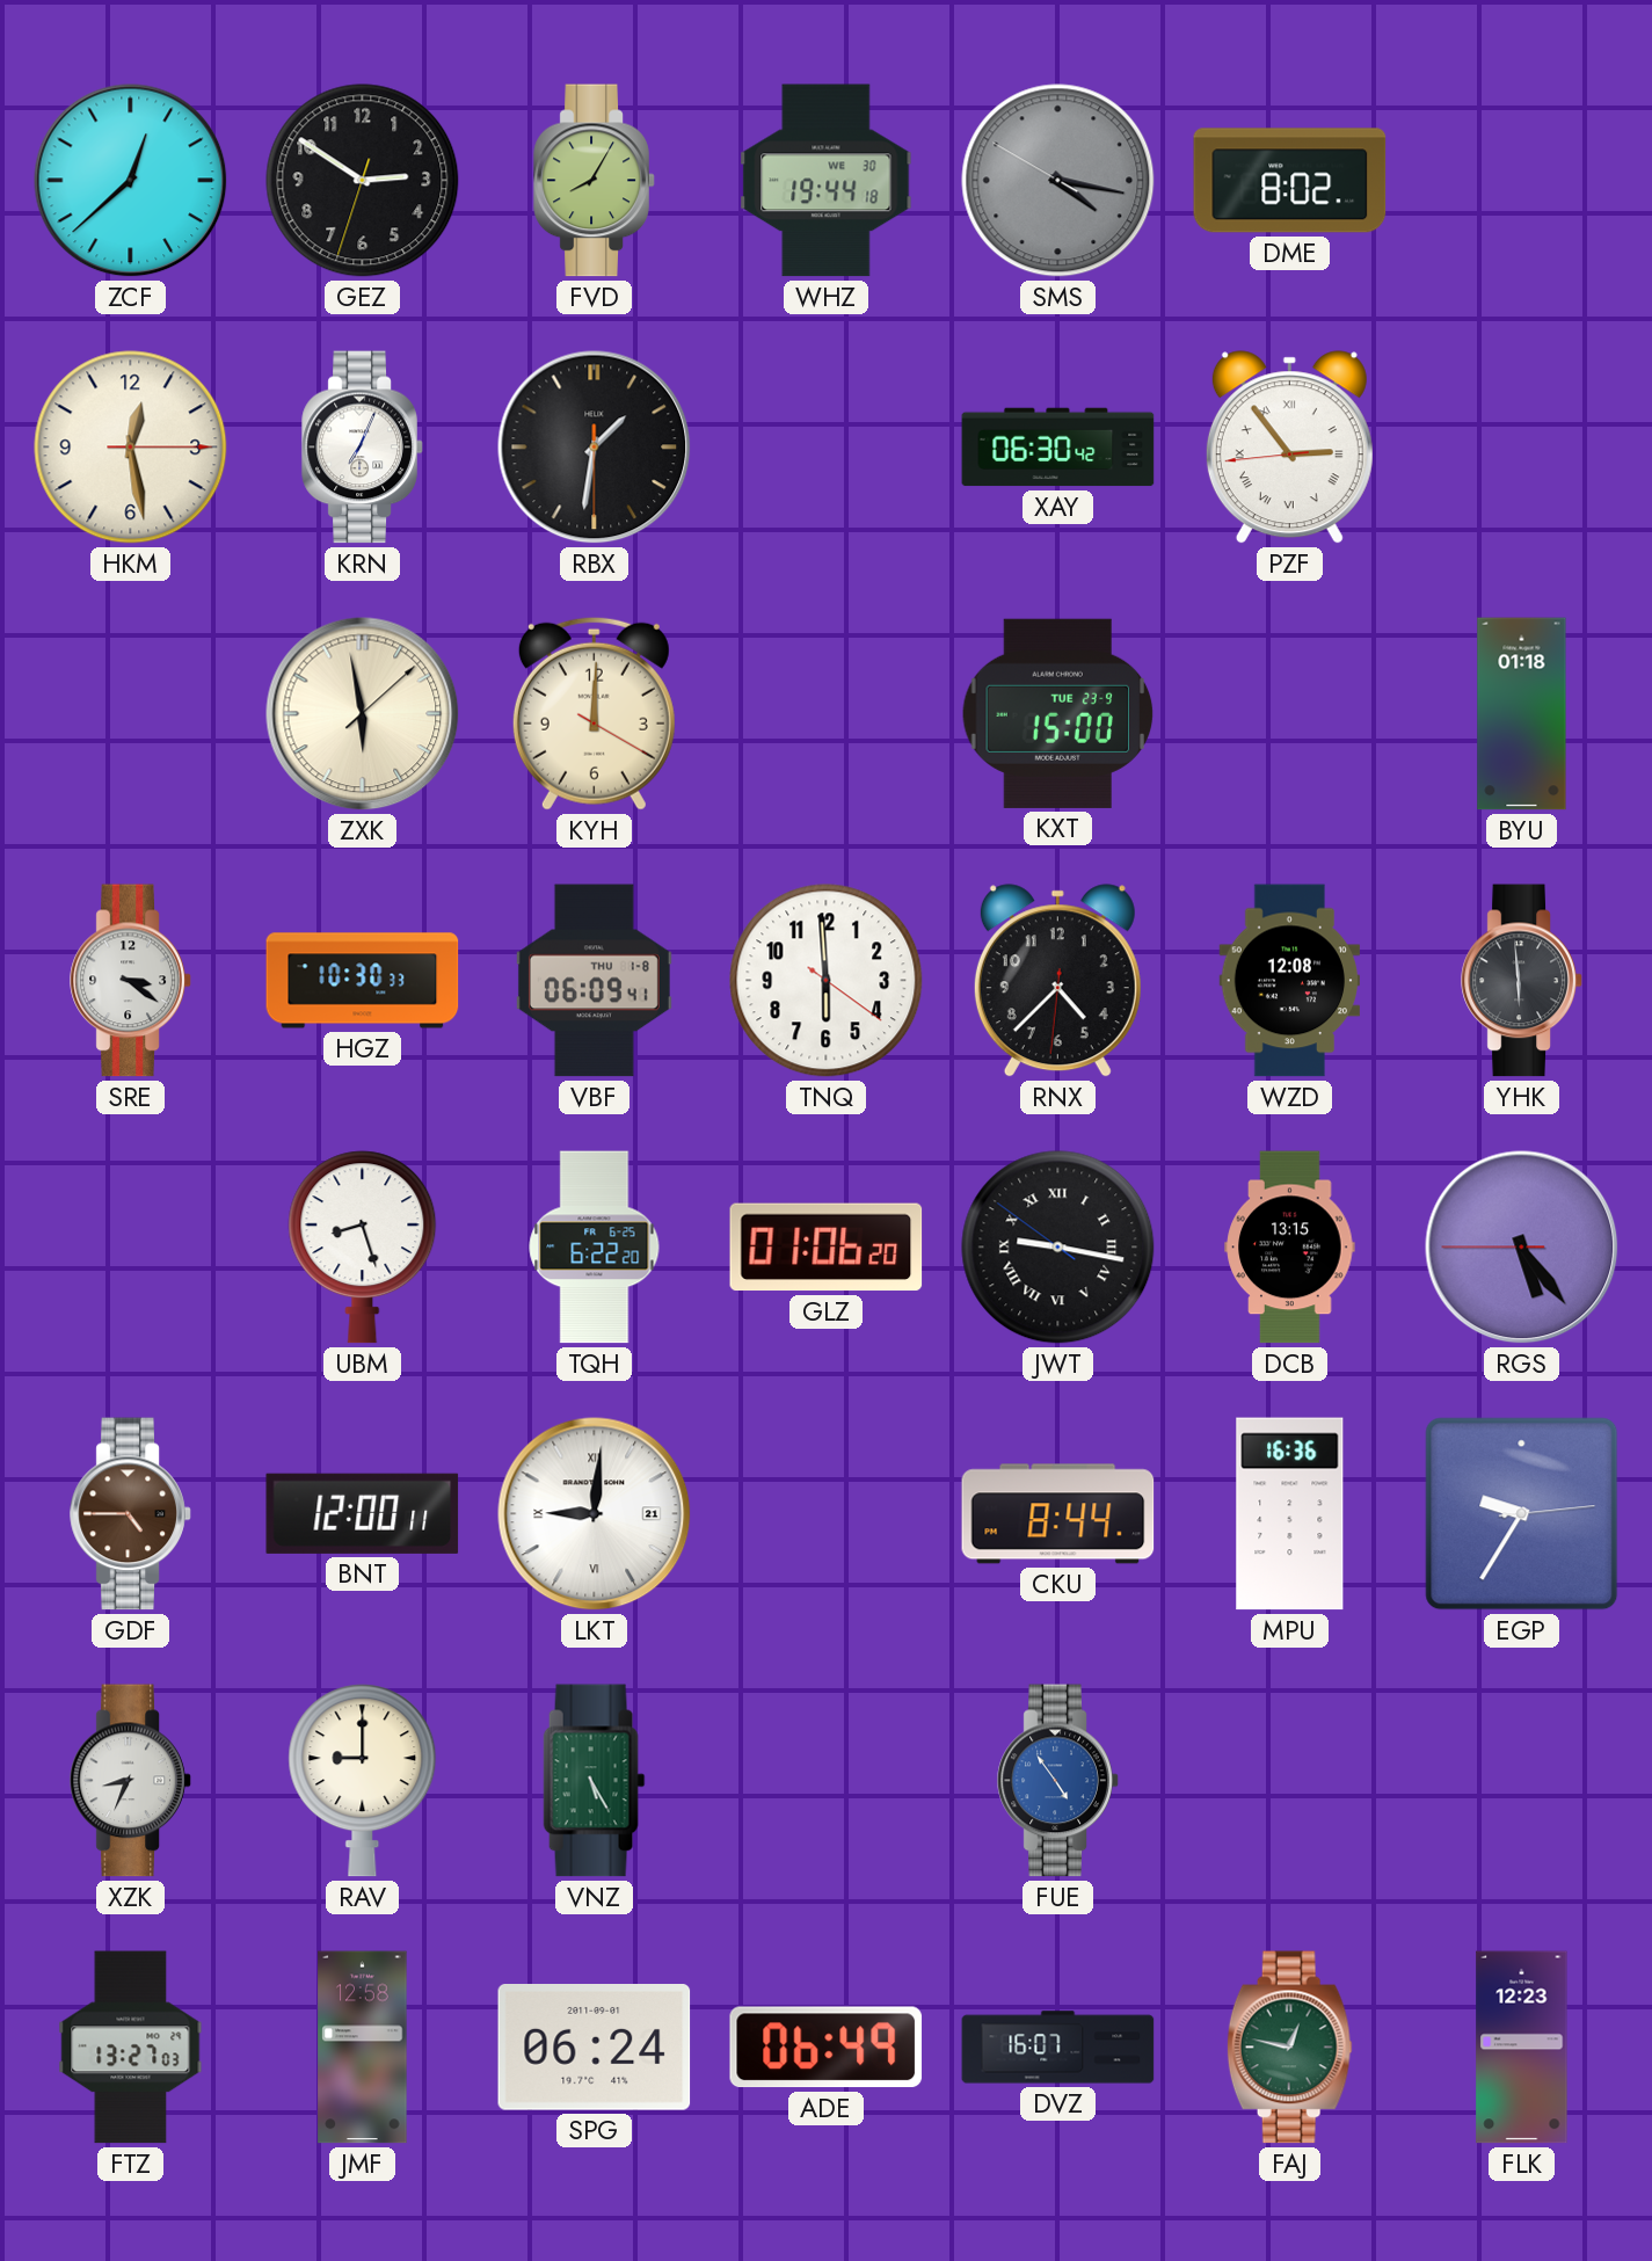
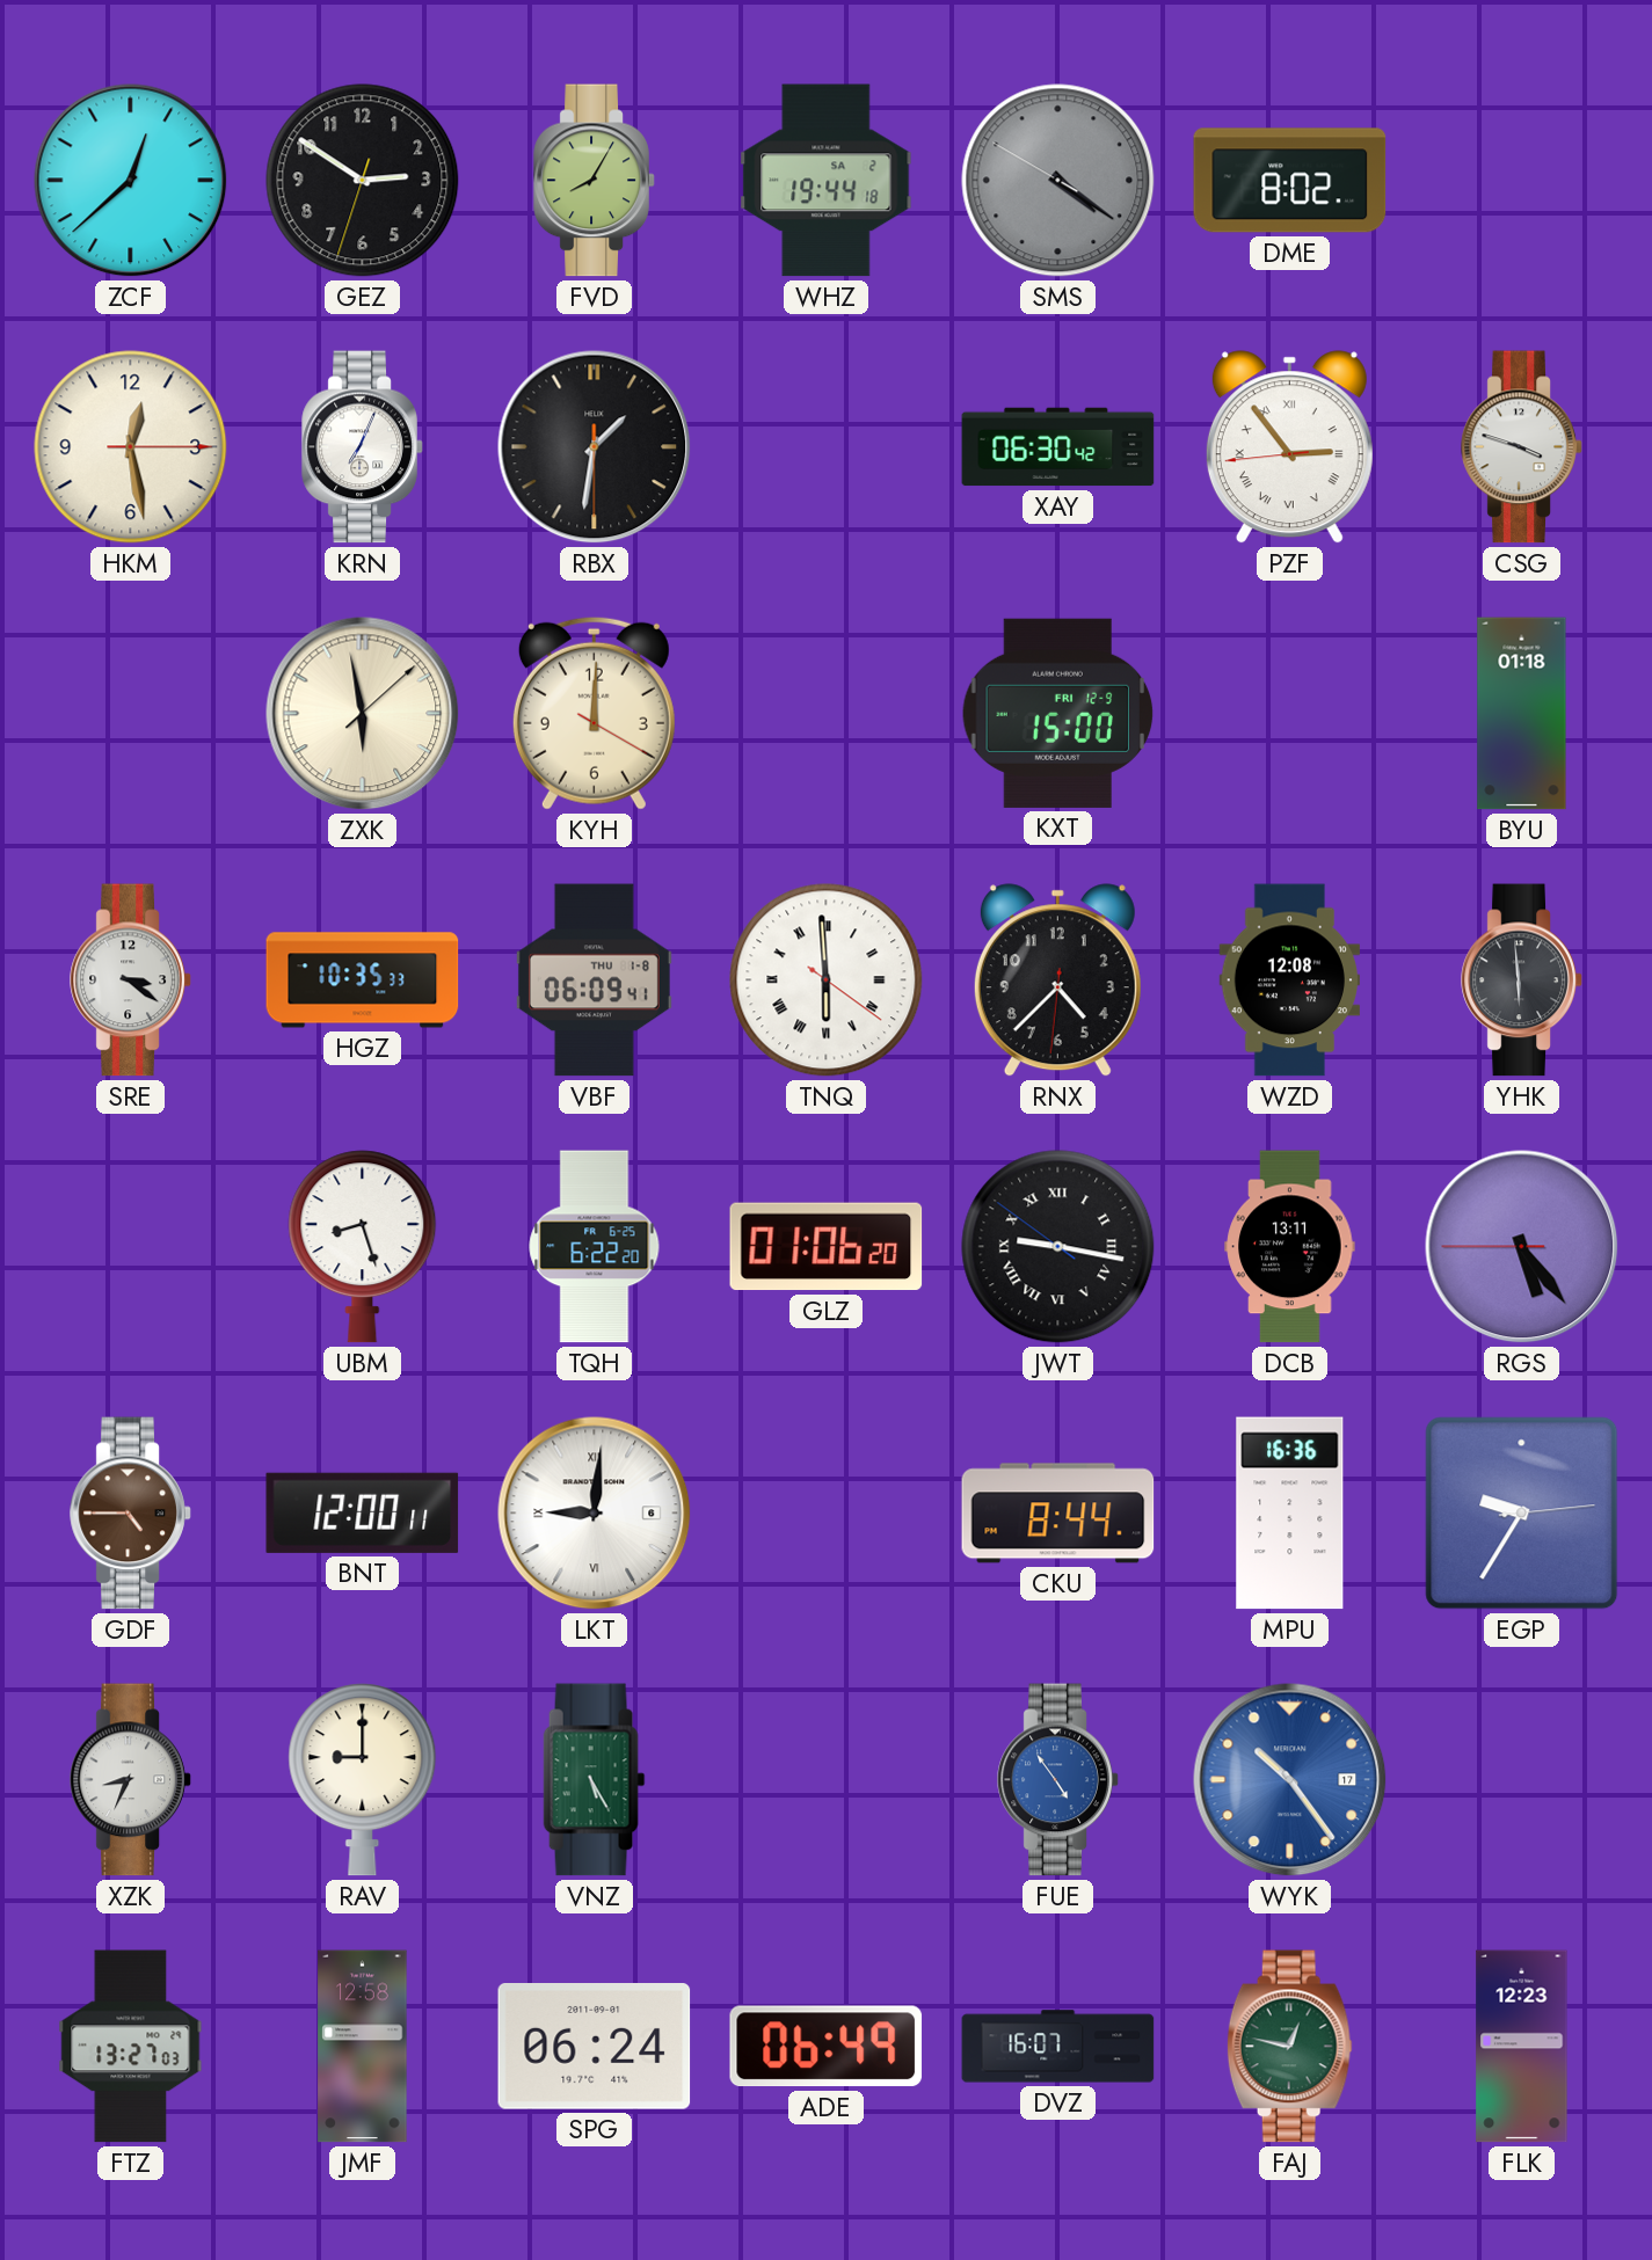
WHZ date: WE 30 -> SA 2
SMS: 4:16 -> 4:20
CSG: none -> 3:48
KXT date: TUE 23-9 -> FRI 12-9
HGZ: 10:30 -> 10:35
TNQ numerals: Arabic -> Roman
DCB: 13:15 -> 13:11
LKT date: 21 -> 6
WYK: none -> 10:24
